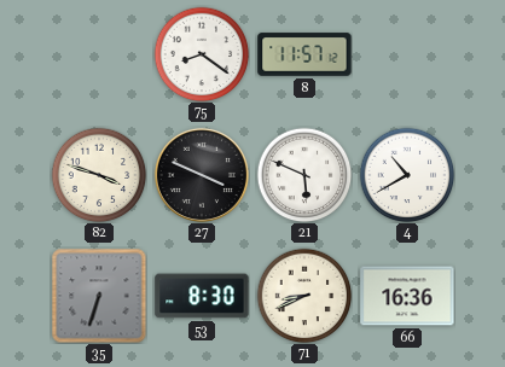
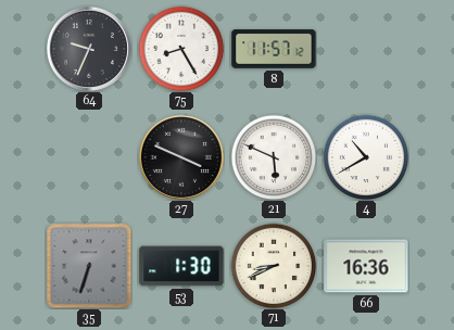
64: none -> 9:34
75: 8:21 -> 8:25
82: 3:48 -> none
53: 8:30 -> 1:30
